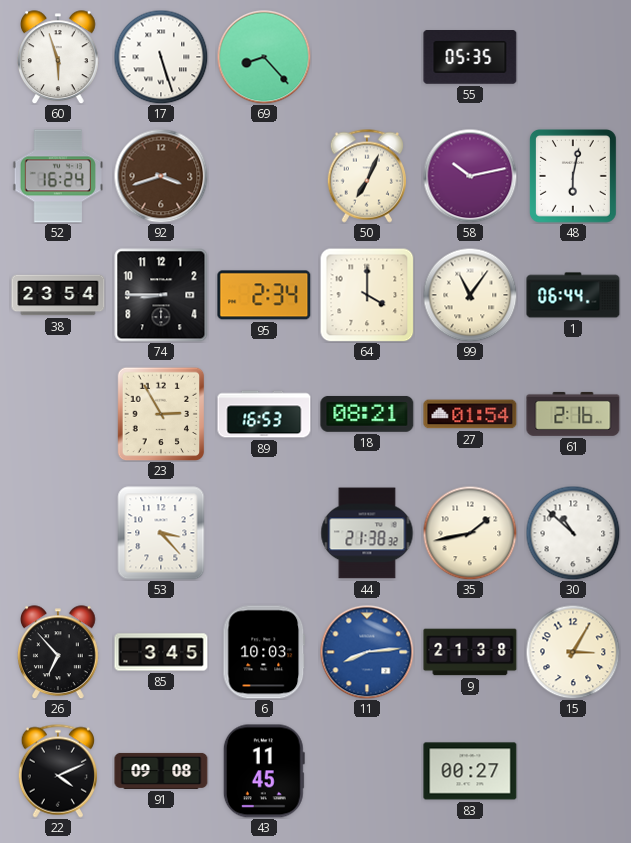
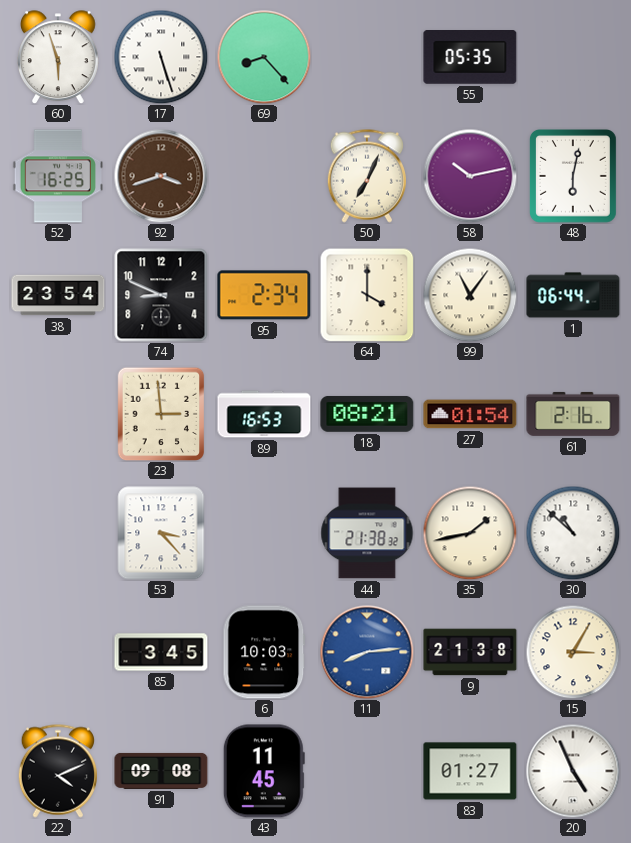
52: 16:24 -> 16:25
74: 8:45 -> 8:49
23: 2:55 -> 2:59
26: 6:53 -> none
83: 00:27 -> 01:27
20: none -> 4:56
